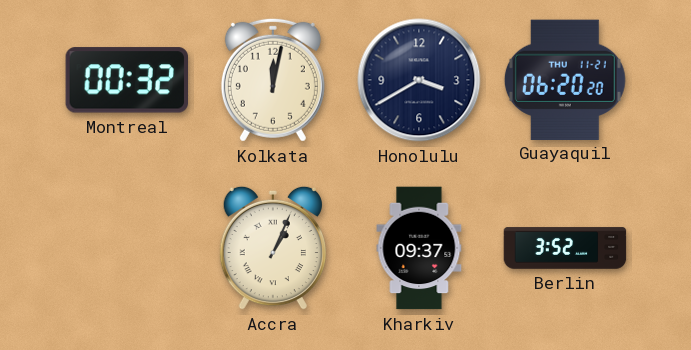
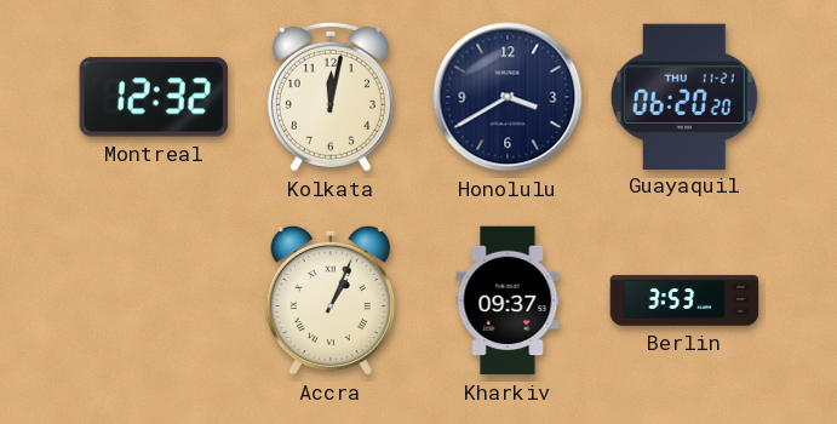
Montreal: 00:32 -> 12:32
Berlin: 3:52 -> 3:53
